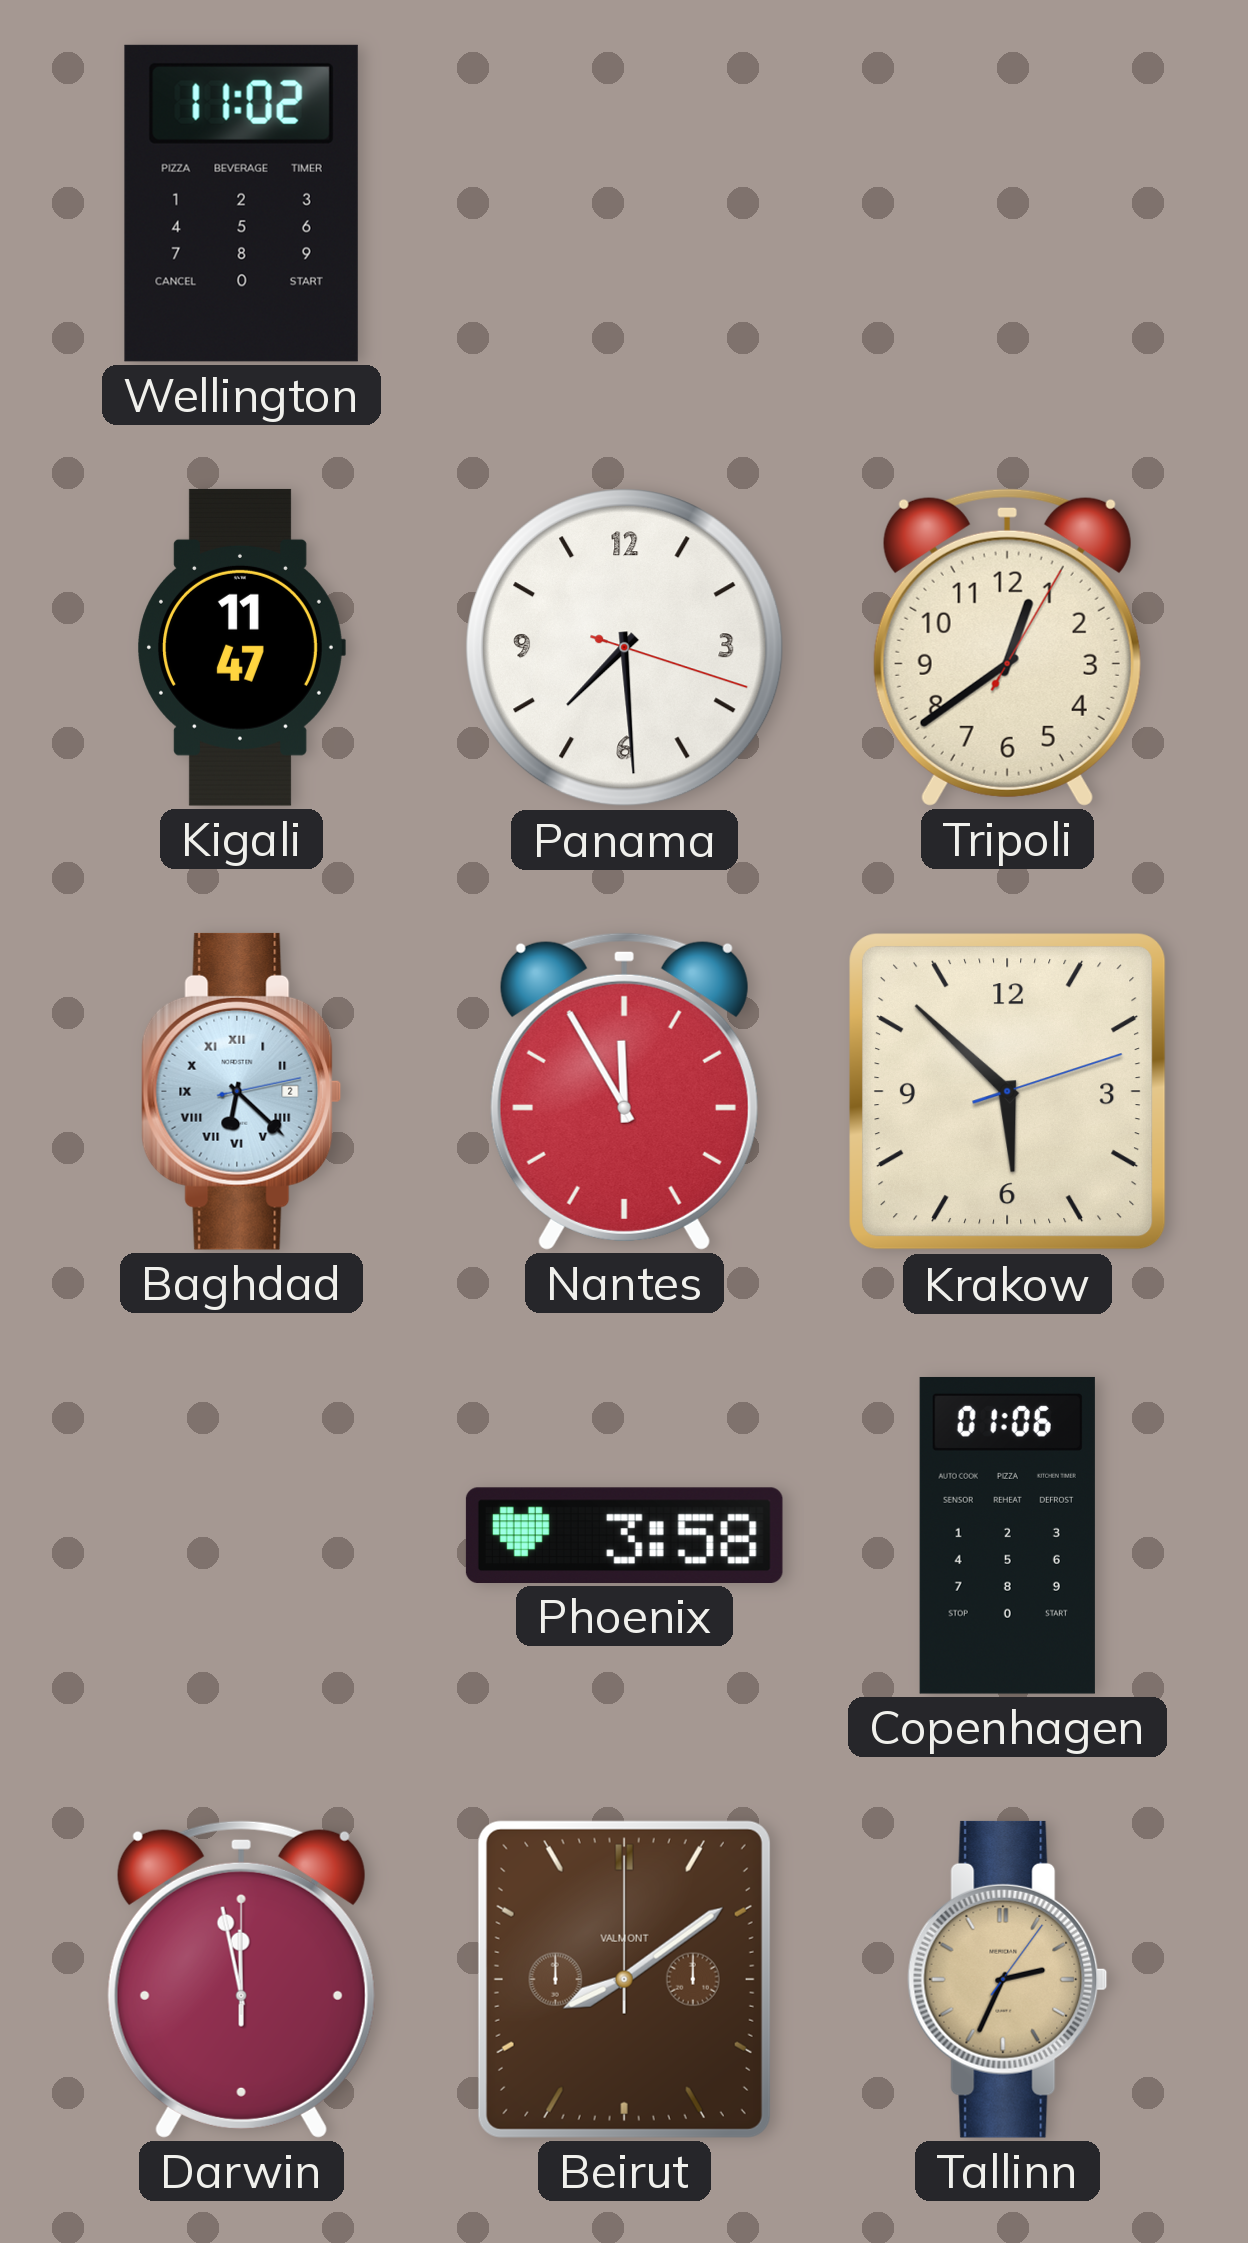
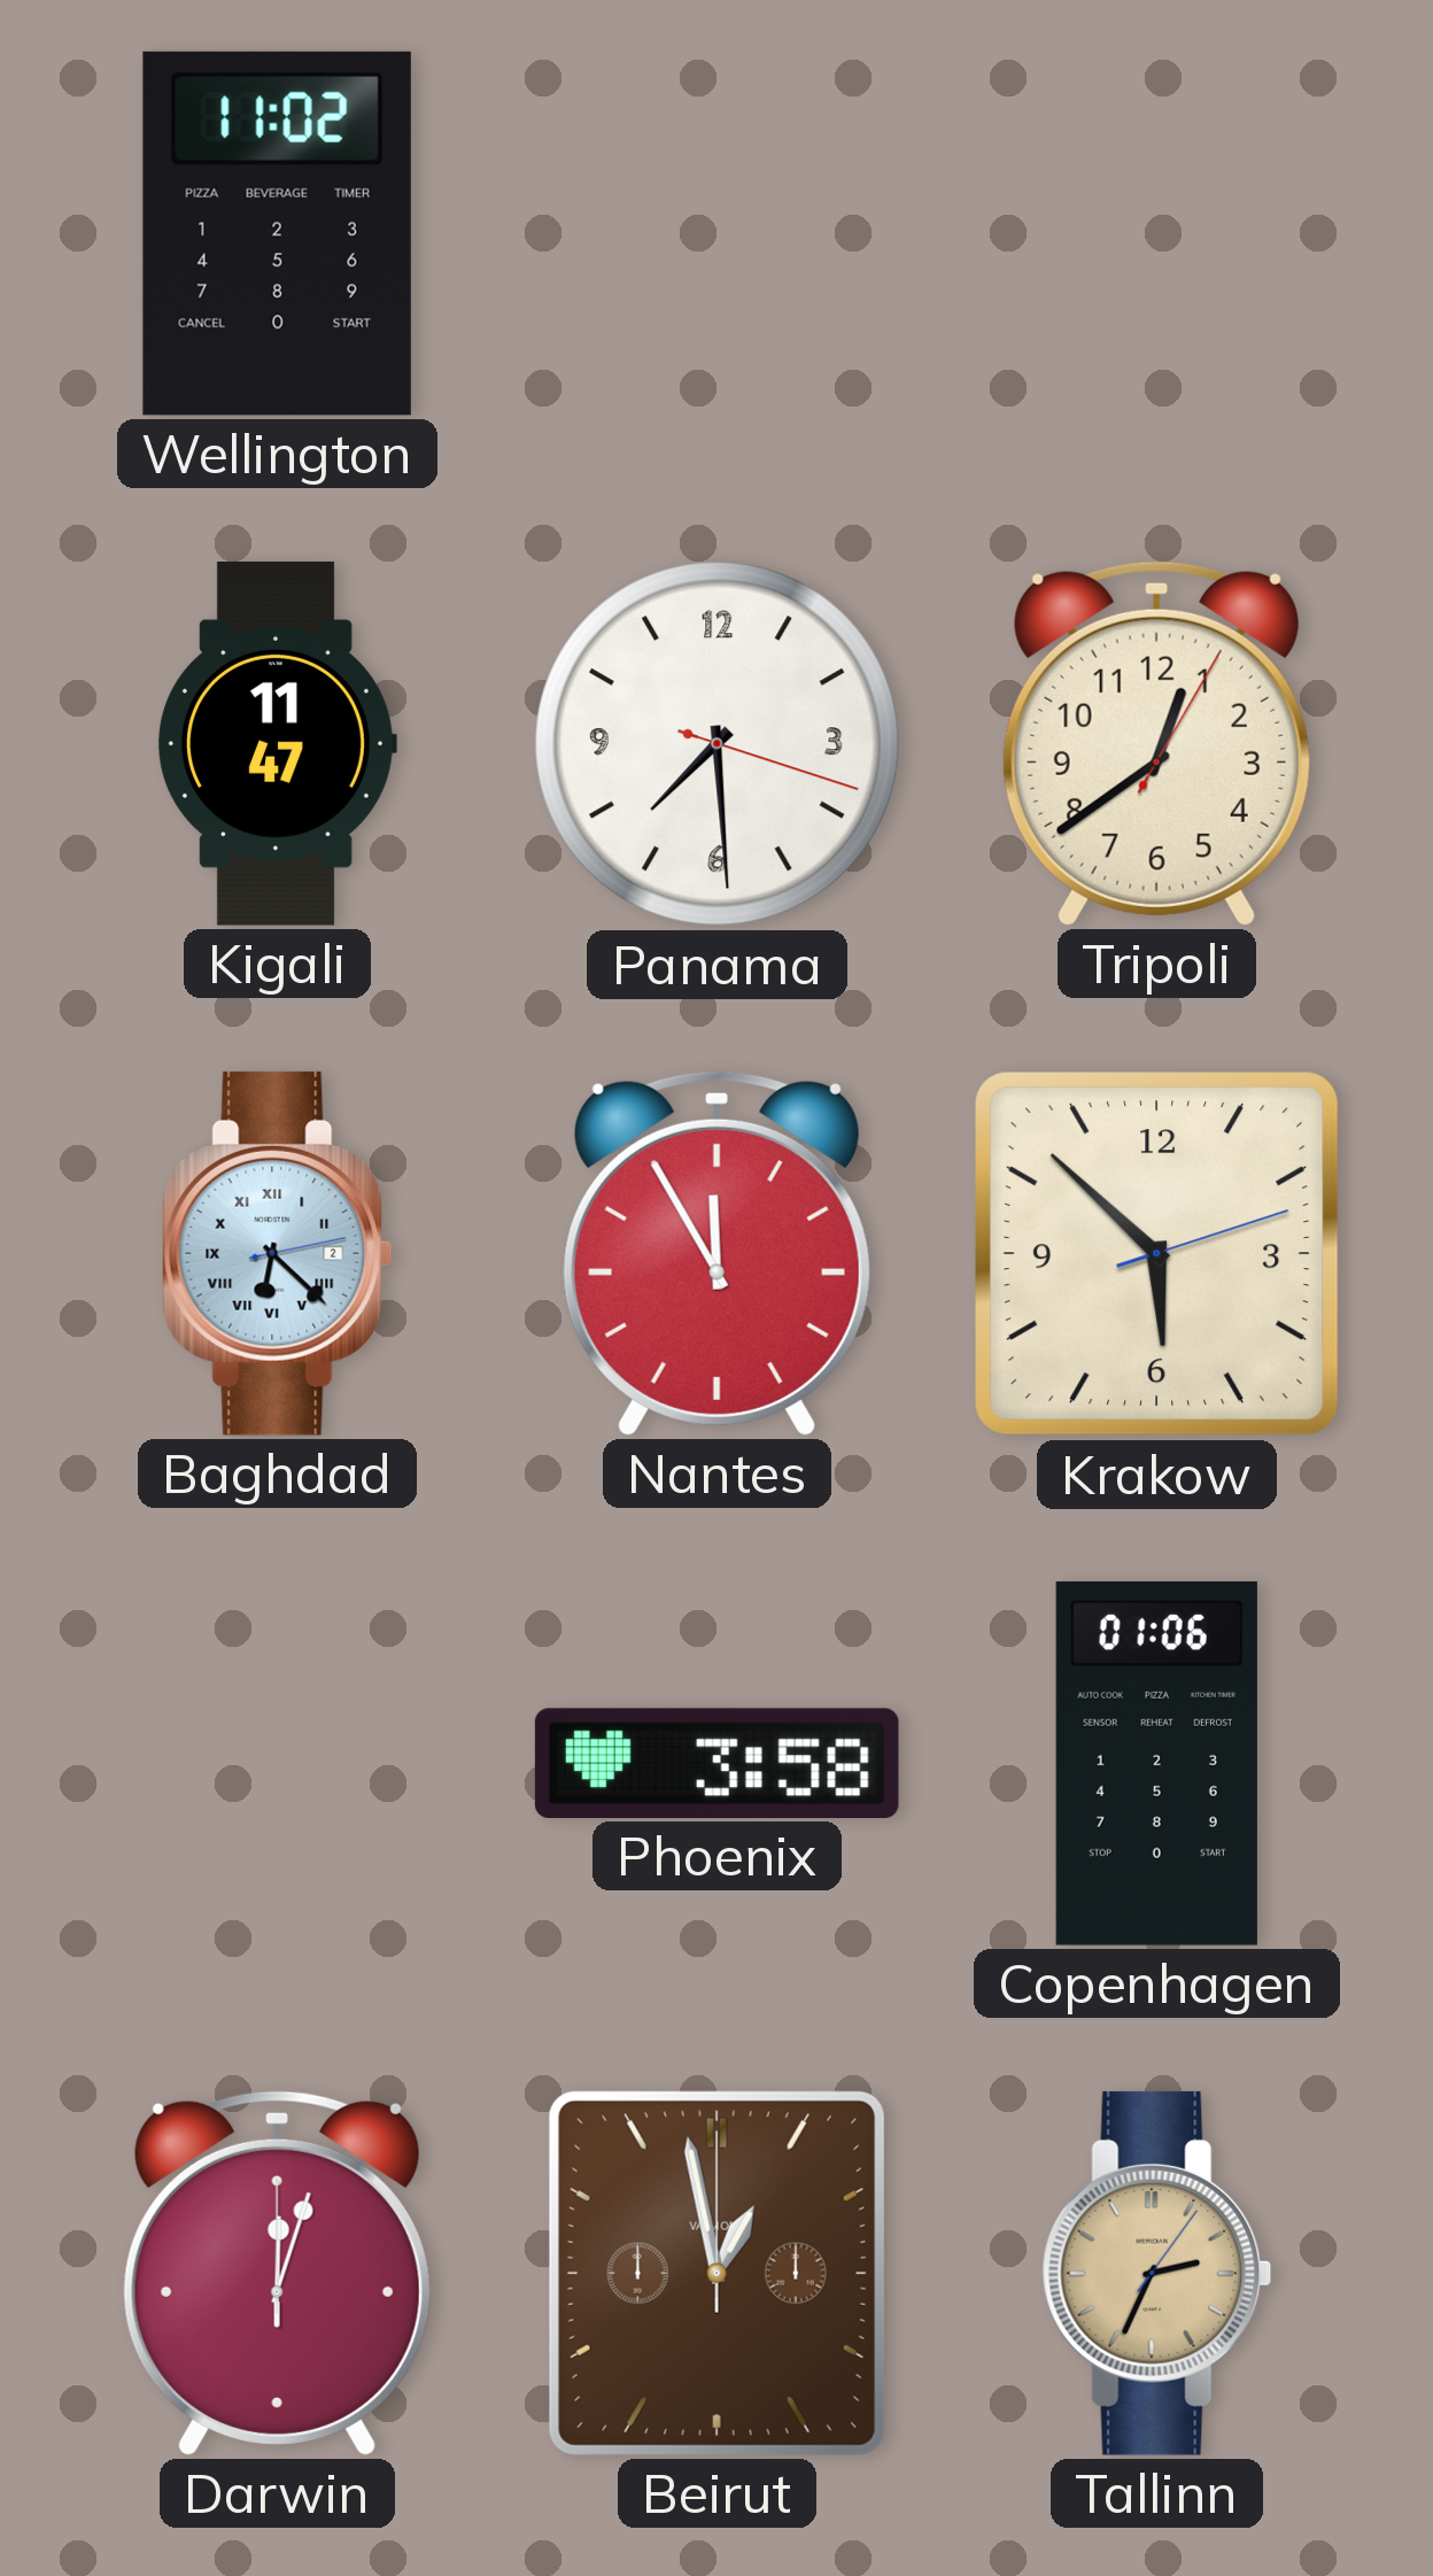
Darwin: 11:58 -> 12:03
Beirut: 8:09 -> 12:58
